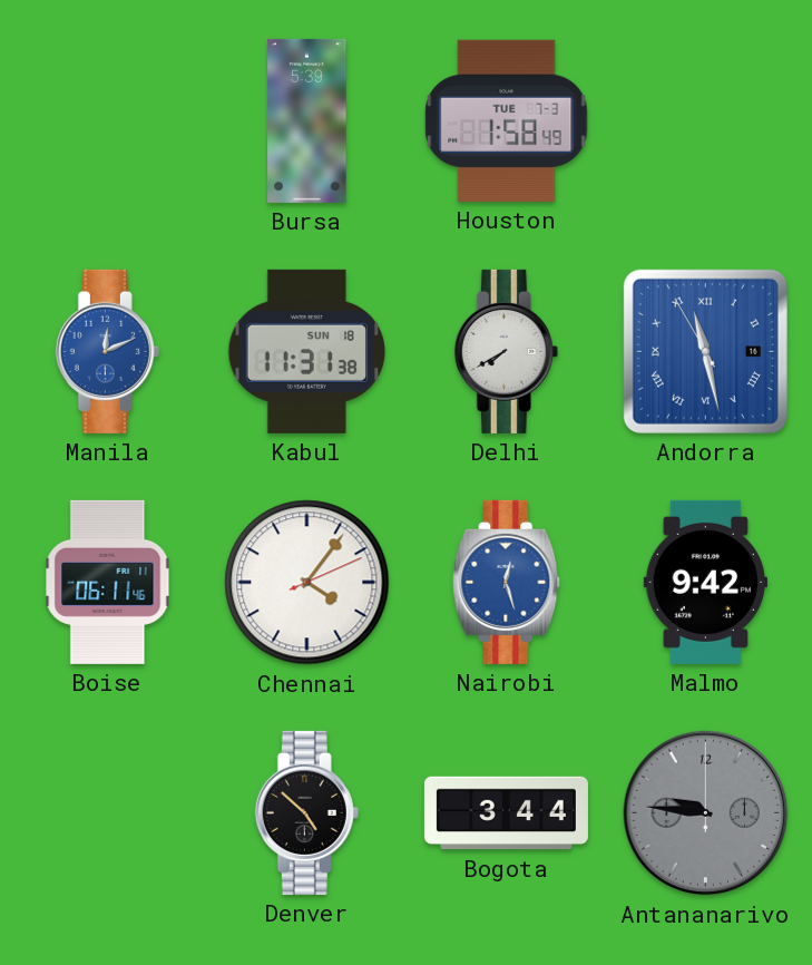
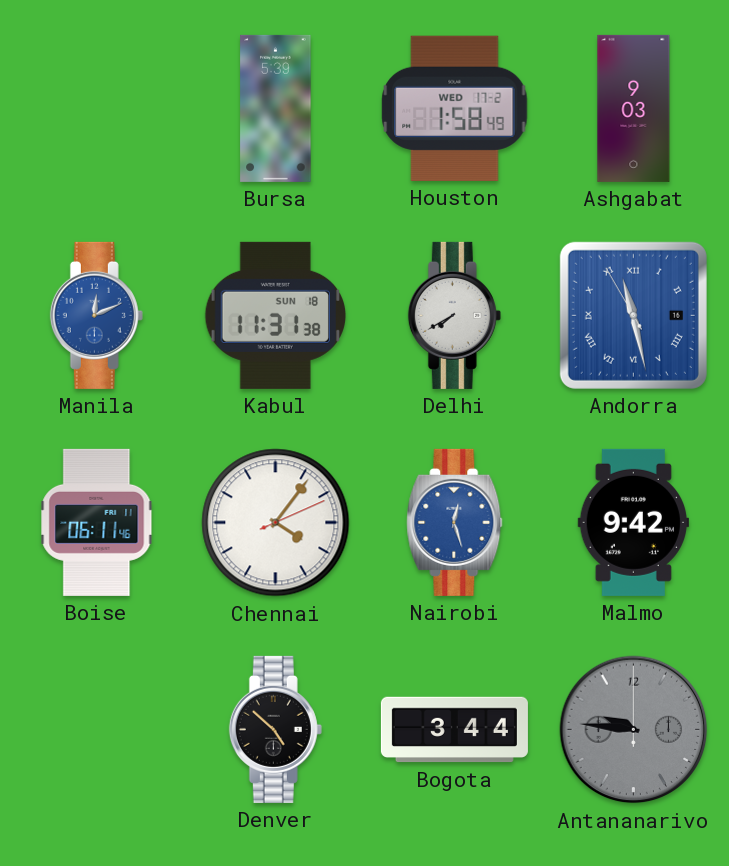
Houston date: TUE 7-3 -> WED 17-2
Ashgabat: none -> 9:03
